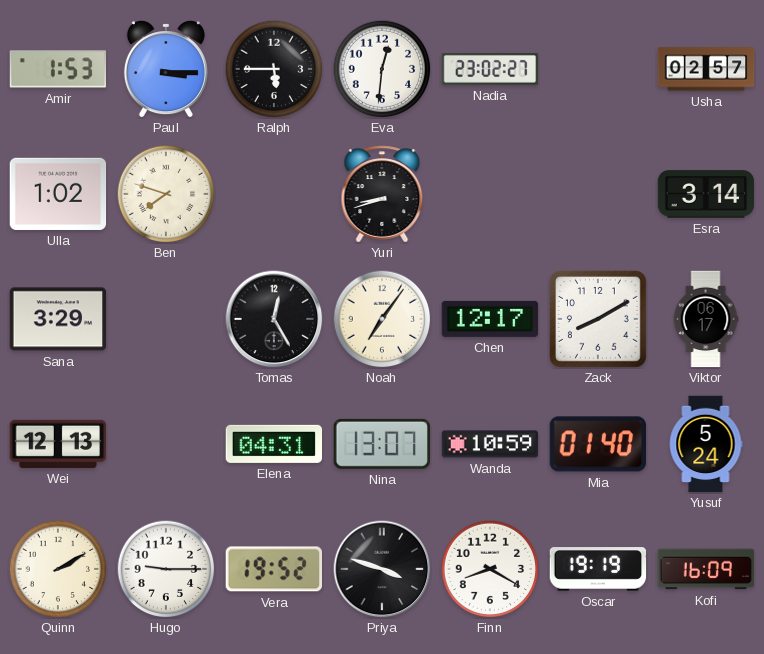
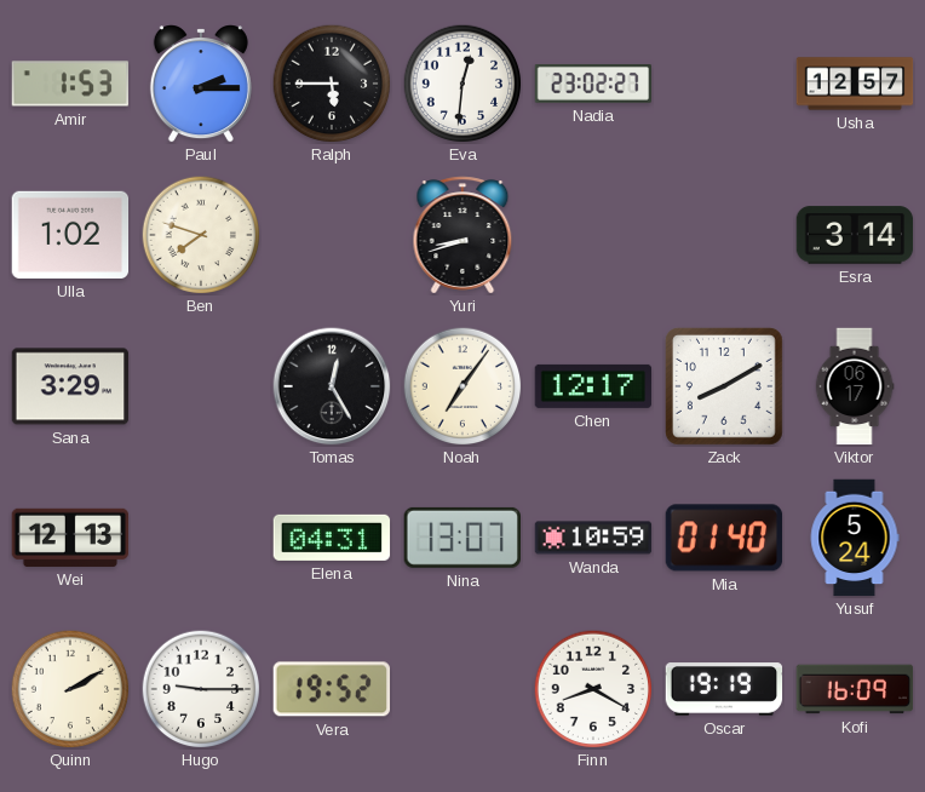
Paul: 3:15 -> 2:15
Usha: 02:57 -> 12:57
Priya: 3:48 -> none
